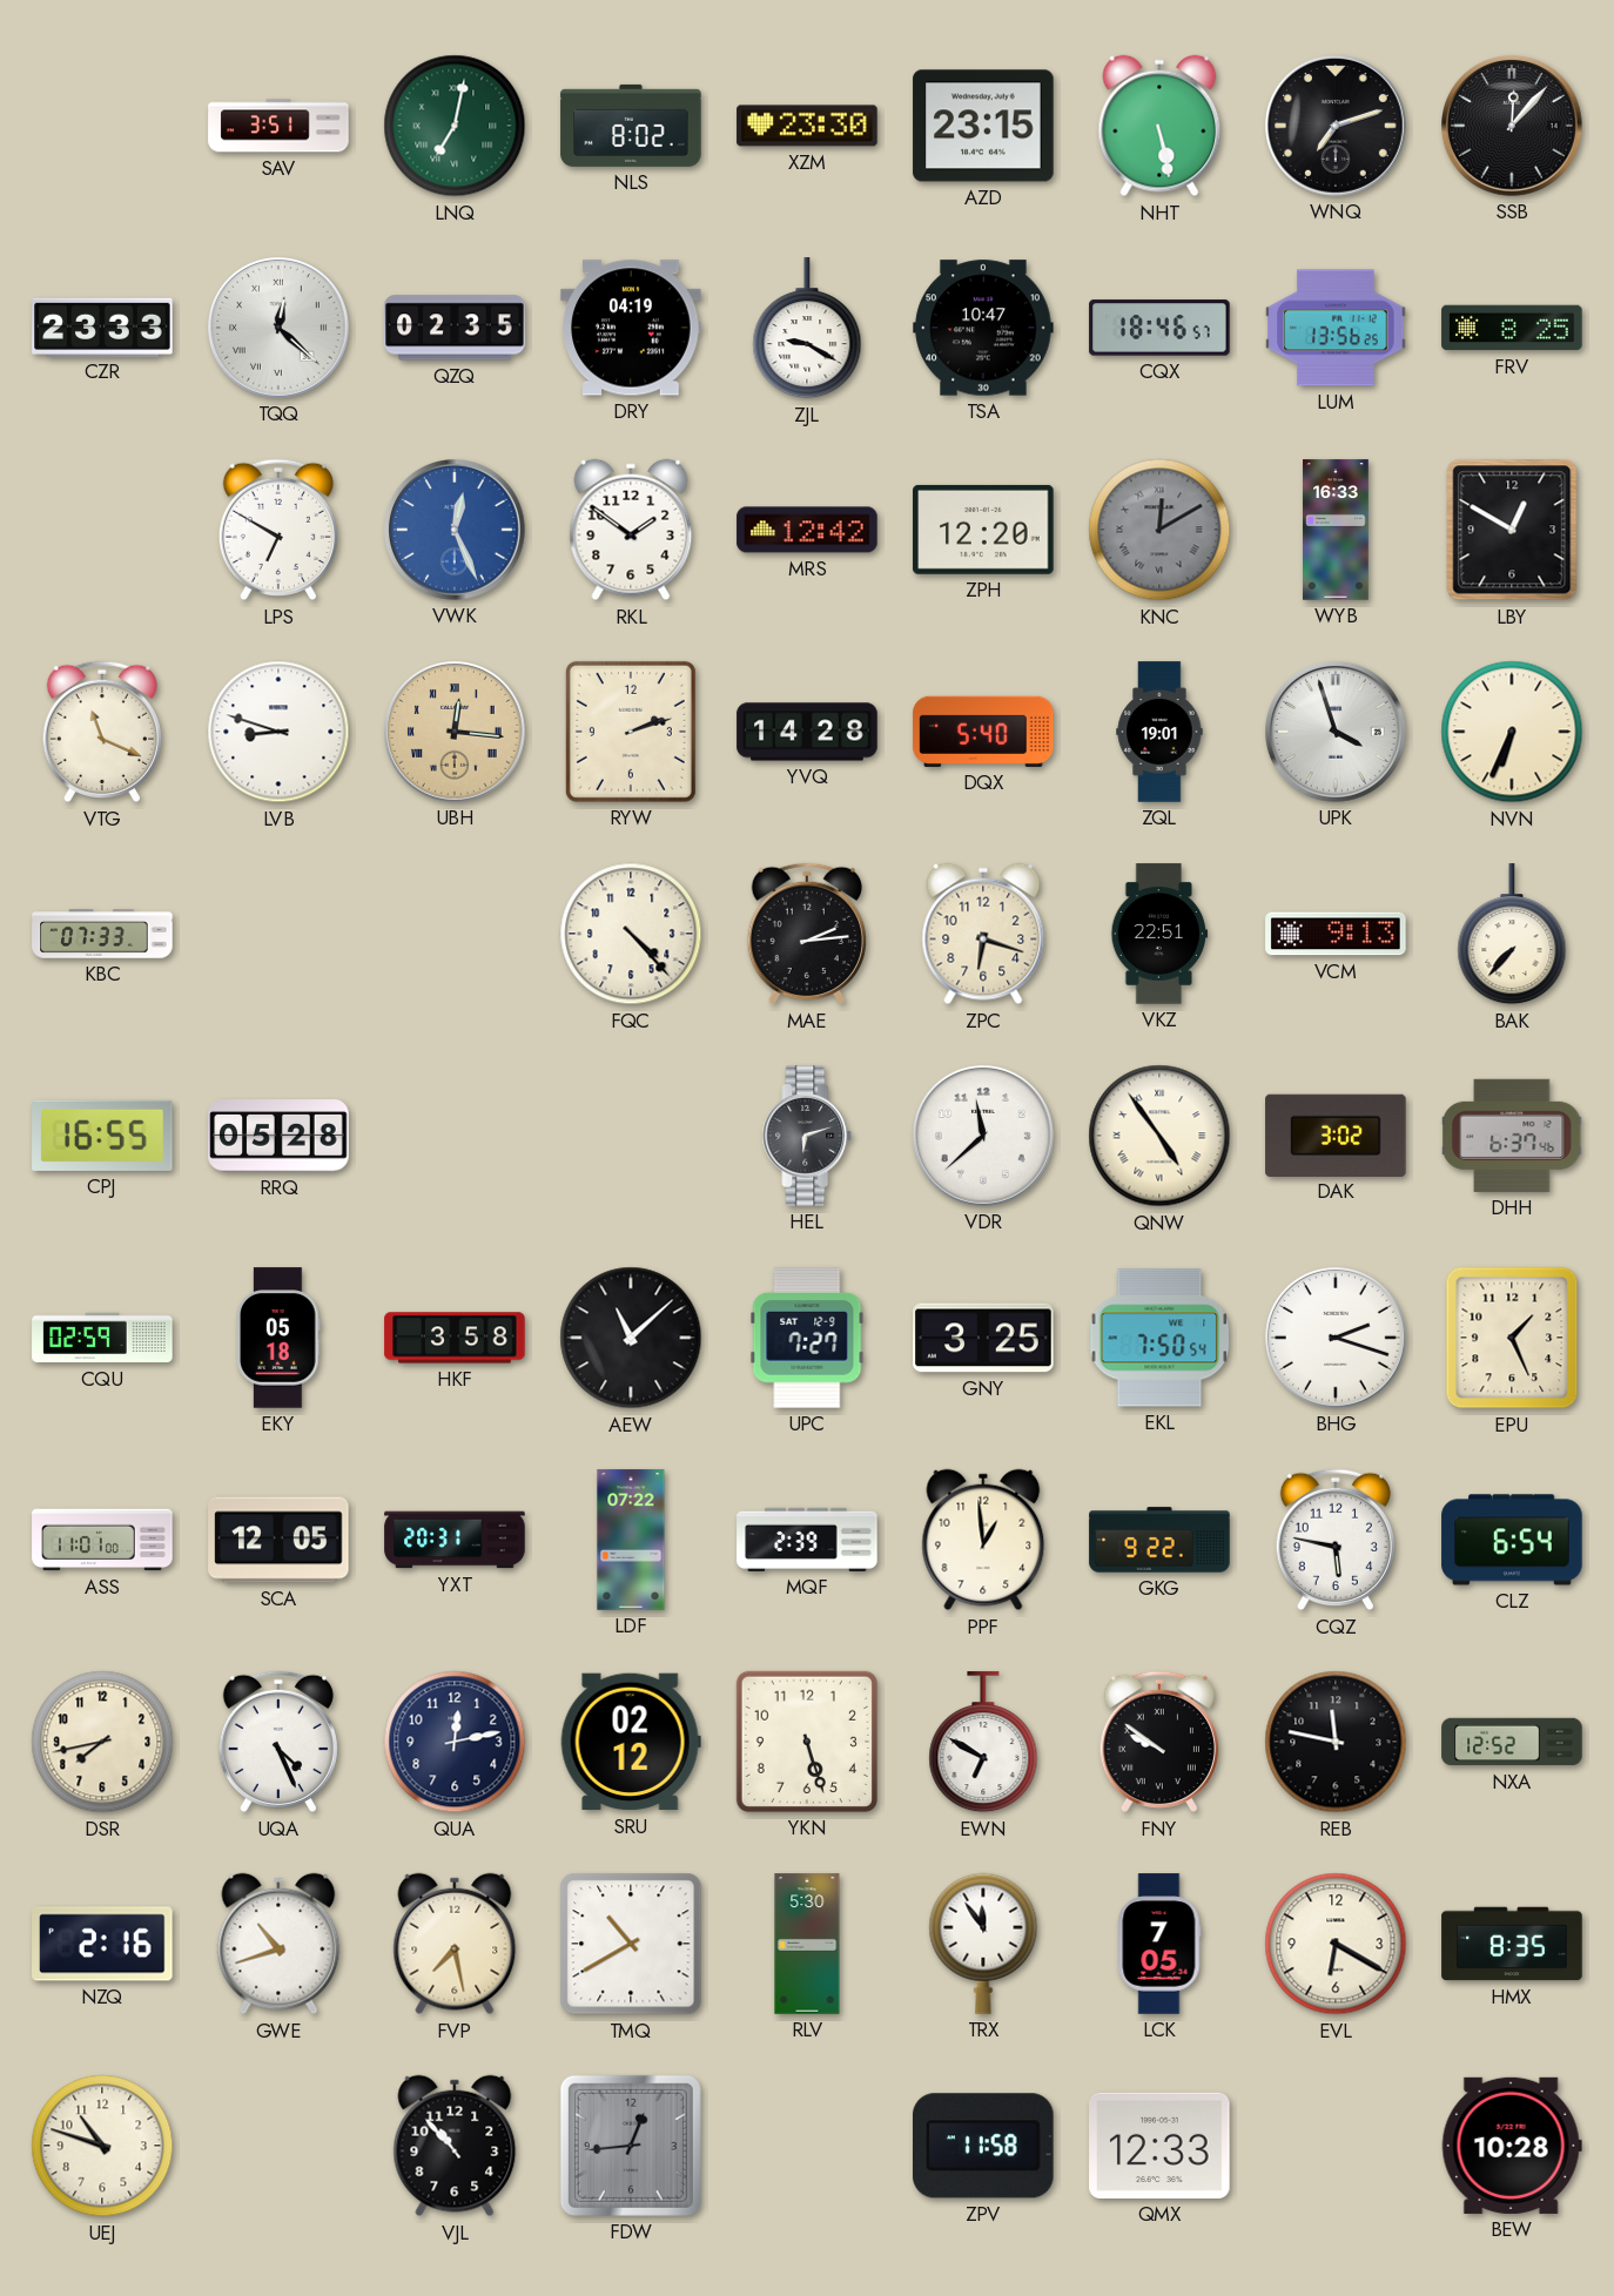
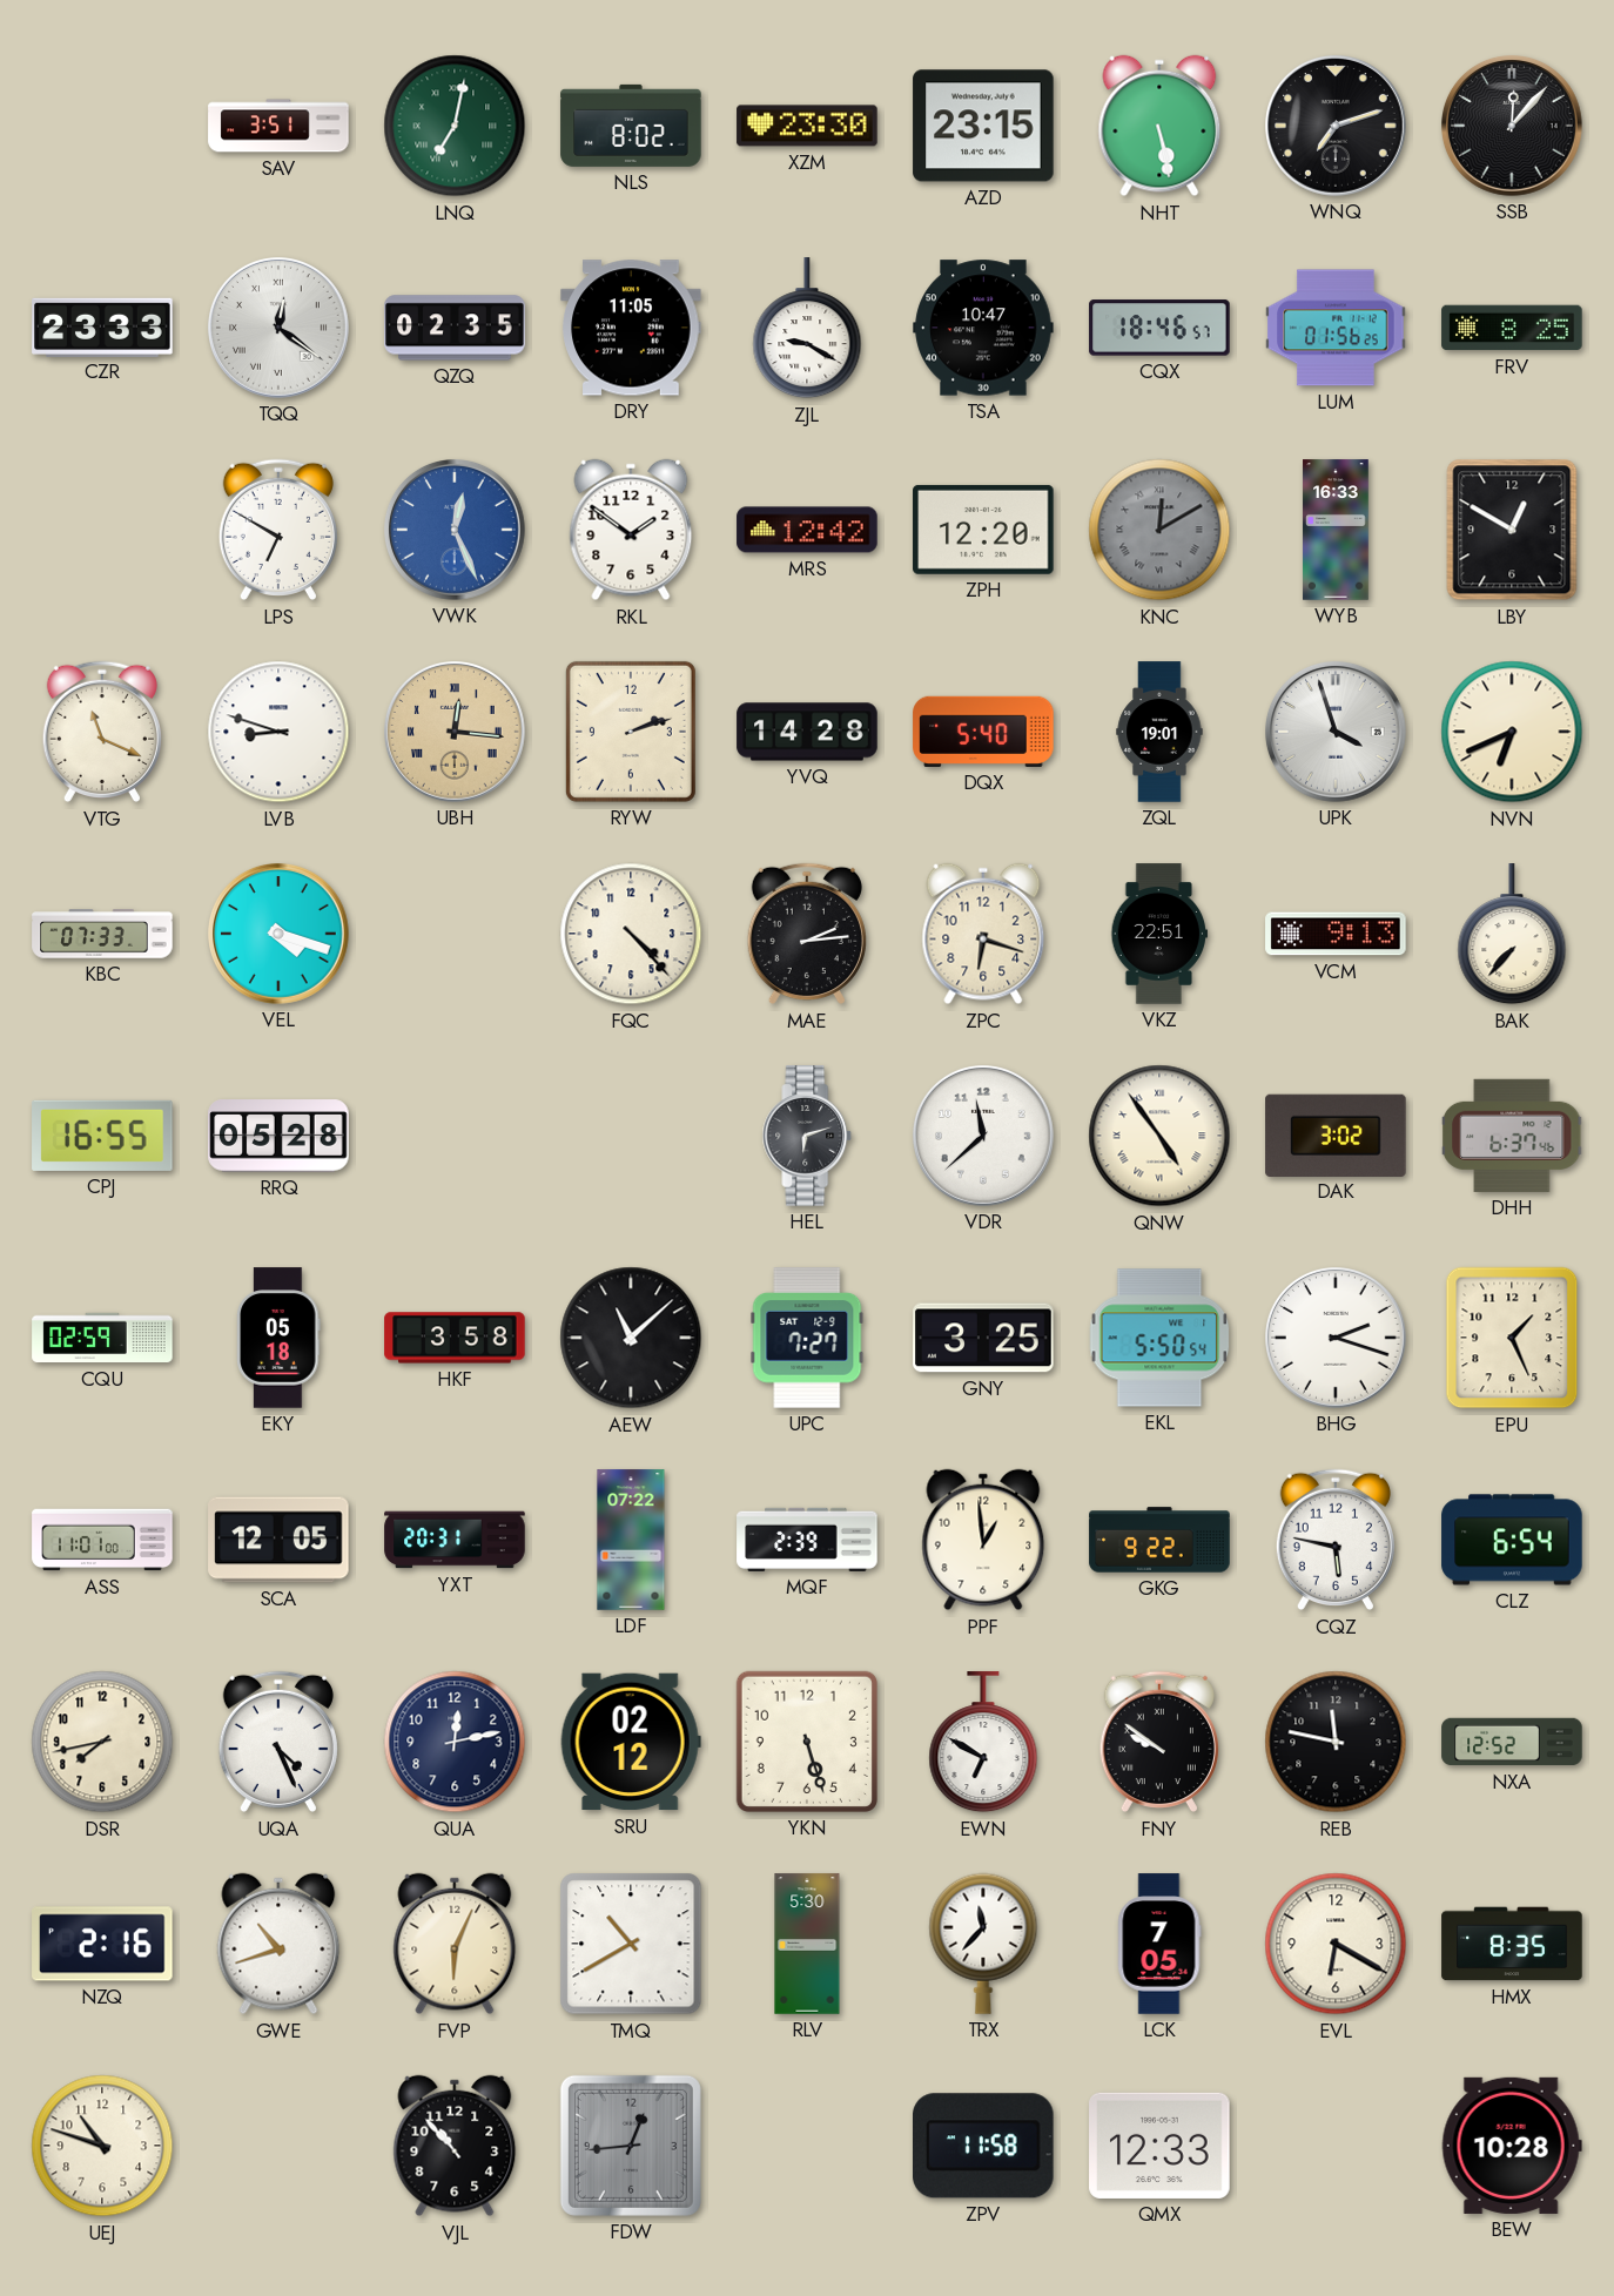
TQQ: 12:22 -> 12:21
DRY: 04:19 -> 11:05
LUM: 13:56 -> 01:56
NVN: 6:34 -> 6:41
VEL: none -> 4:18
EKL: 7:50 -> 5:50
FVP: 7:28 -> 6:04
TRX: 11:54 -> 11:37
